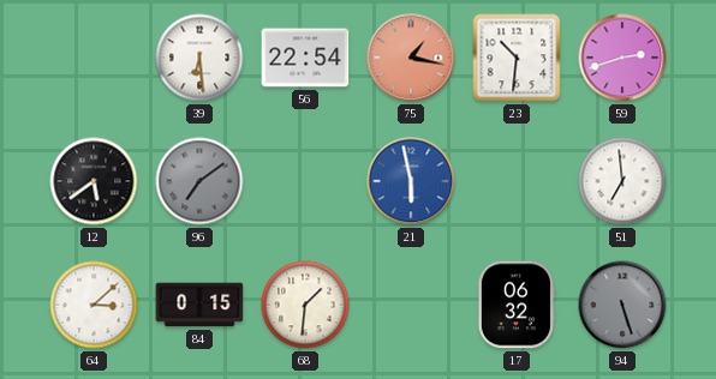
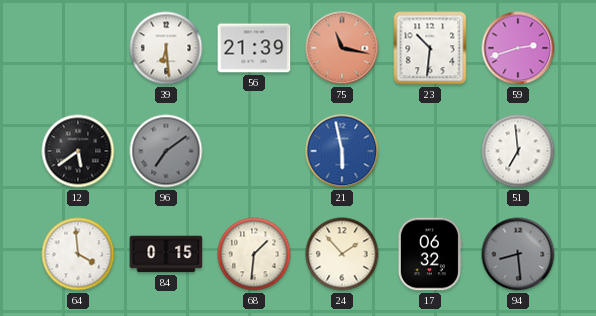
56: 22:54 -> 21:39
75: 1:17 -> 11:17
64: 3:08 -> 3:59
24: none -> 1:53
94: 5:27 -> 8:29
